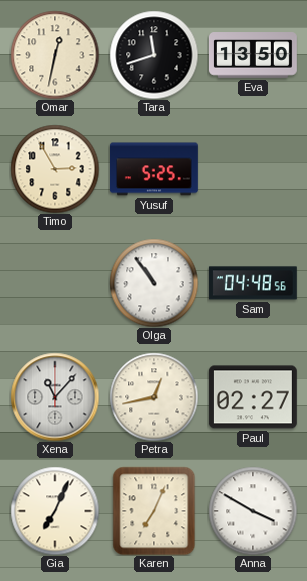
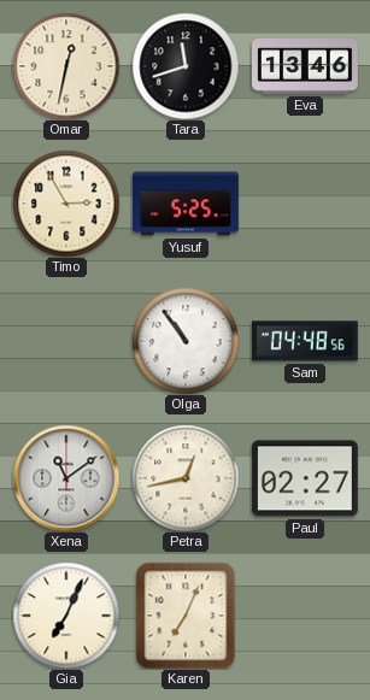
Eva: 13:50 -> 13:46
Xena: 11:07 -> 11:09
Anna: 3:50 -> none
